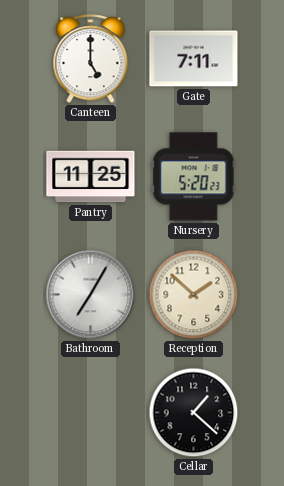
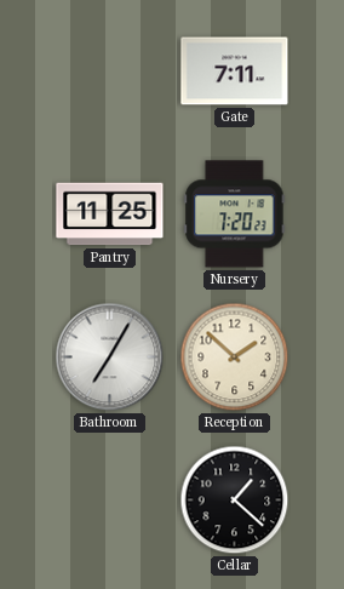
Canteen: 5:00 -> none
Nursery: 5:20 -> 7:20
